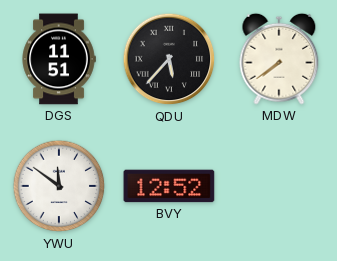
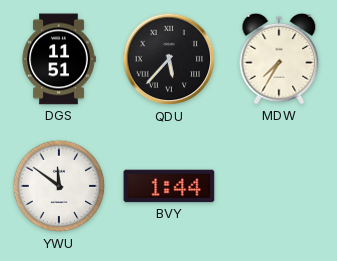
MDW: 7:39 -> 7:35
BVY: 12:52 -> 1:44
